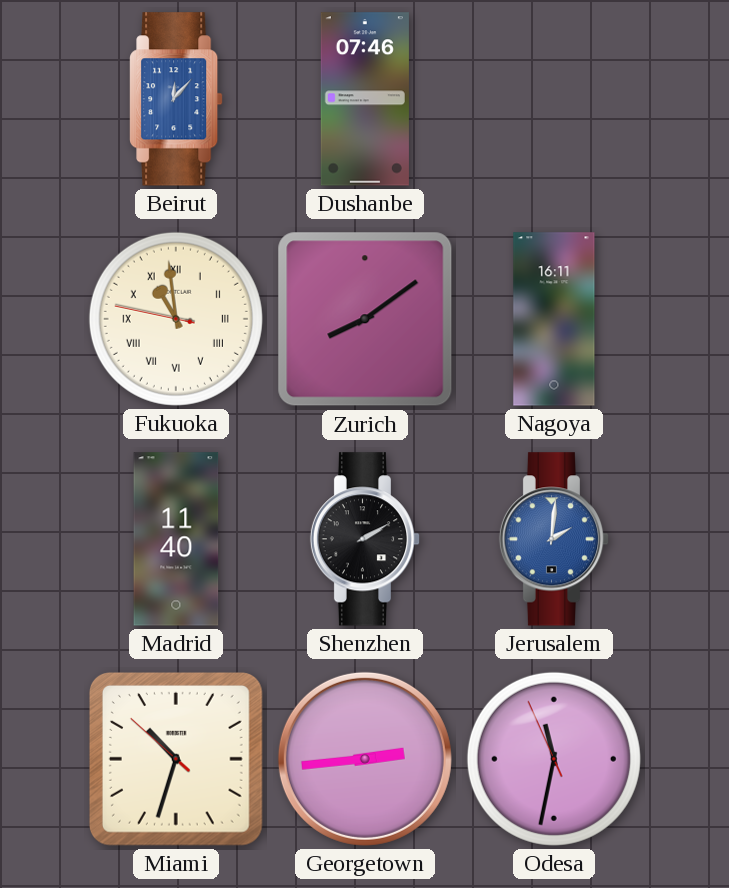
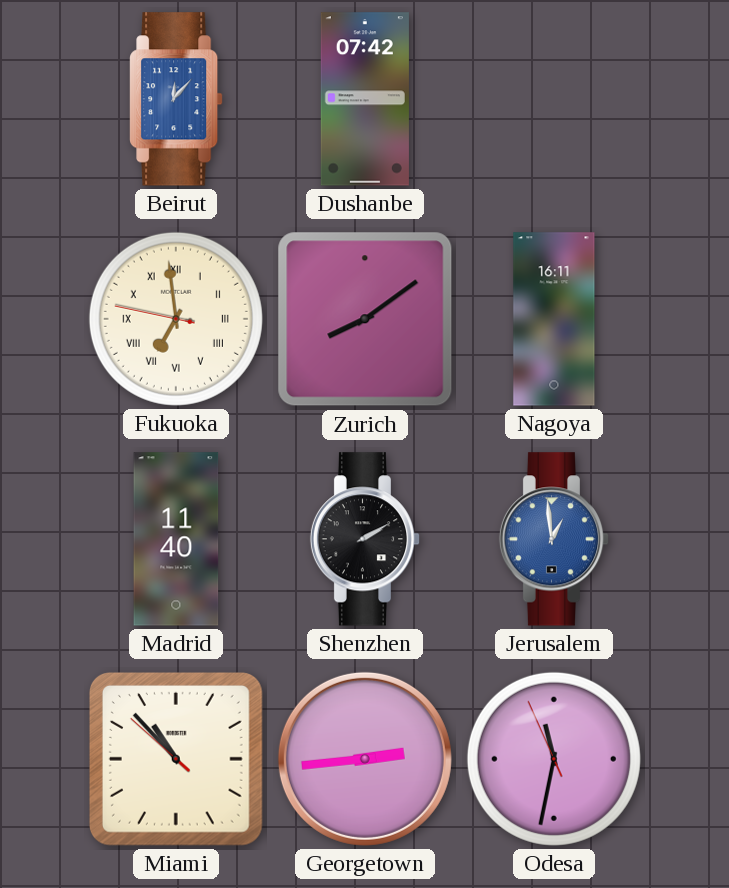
Dushanbe: 07:46 -> 07:42
Fukuoka: 10:58 -> 6:58
Jerusalem: 2:01 -> 12:59
Miami: 10:32 -> 10:52
